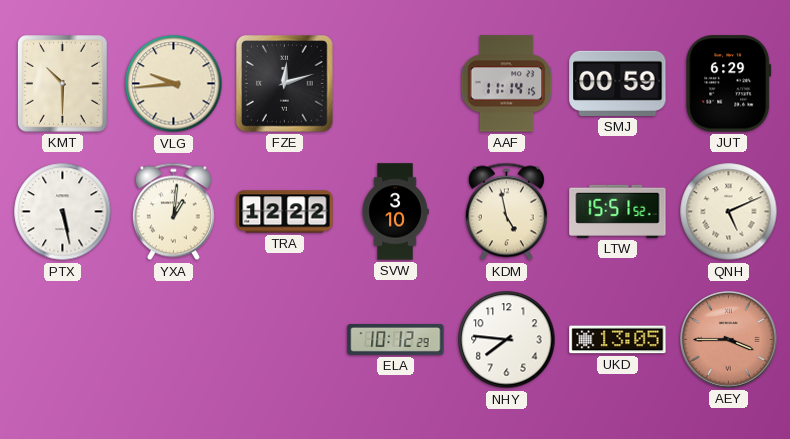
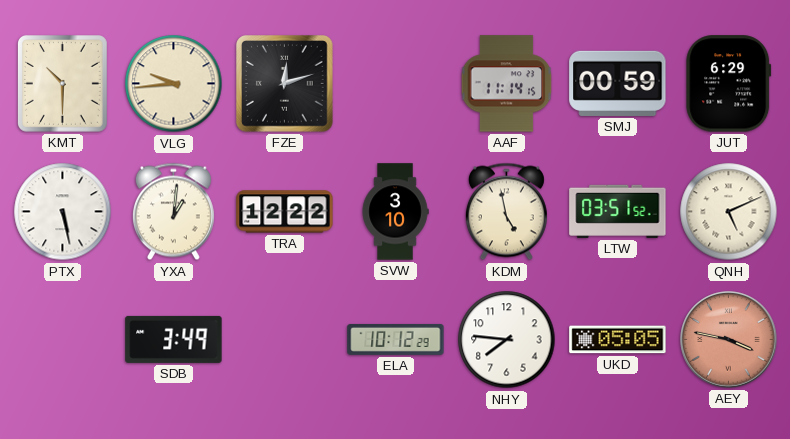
LTW: 15:51 -> 03:51
SDB: none -> 3:49
UKD: 13:05 -> 05:05
AEY: 3:45 -> 3:47
